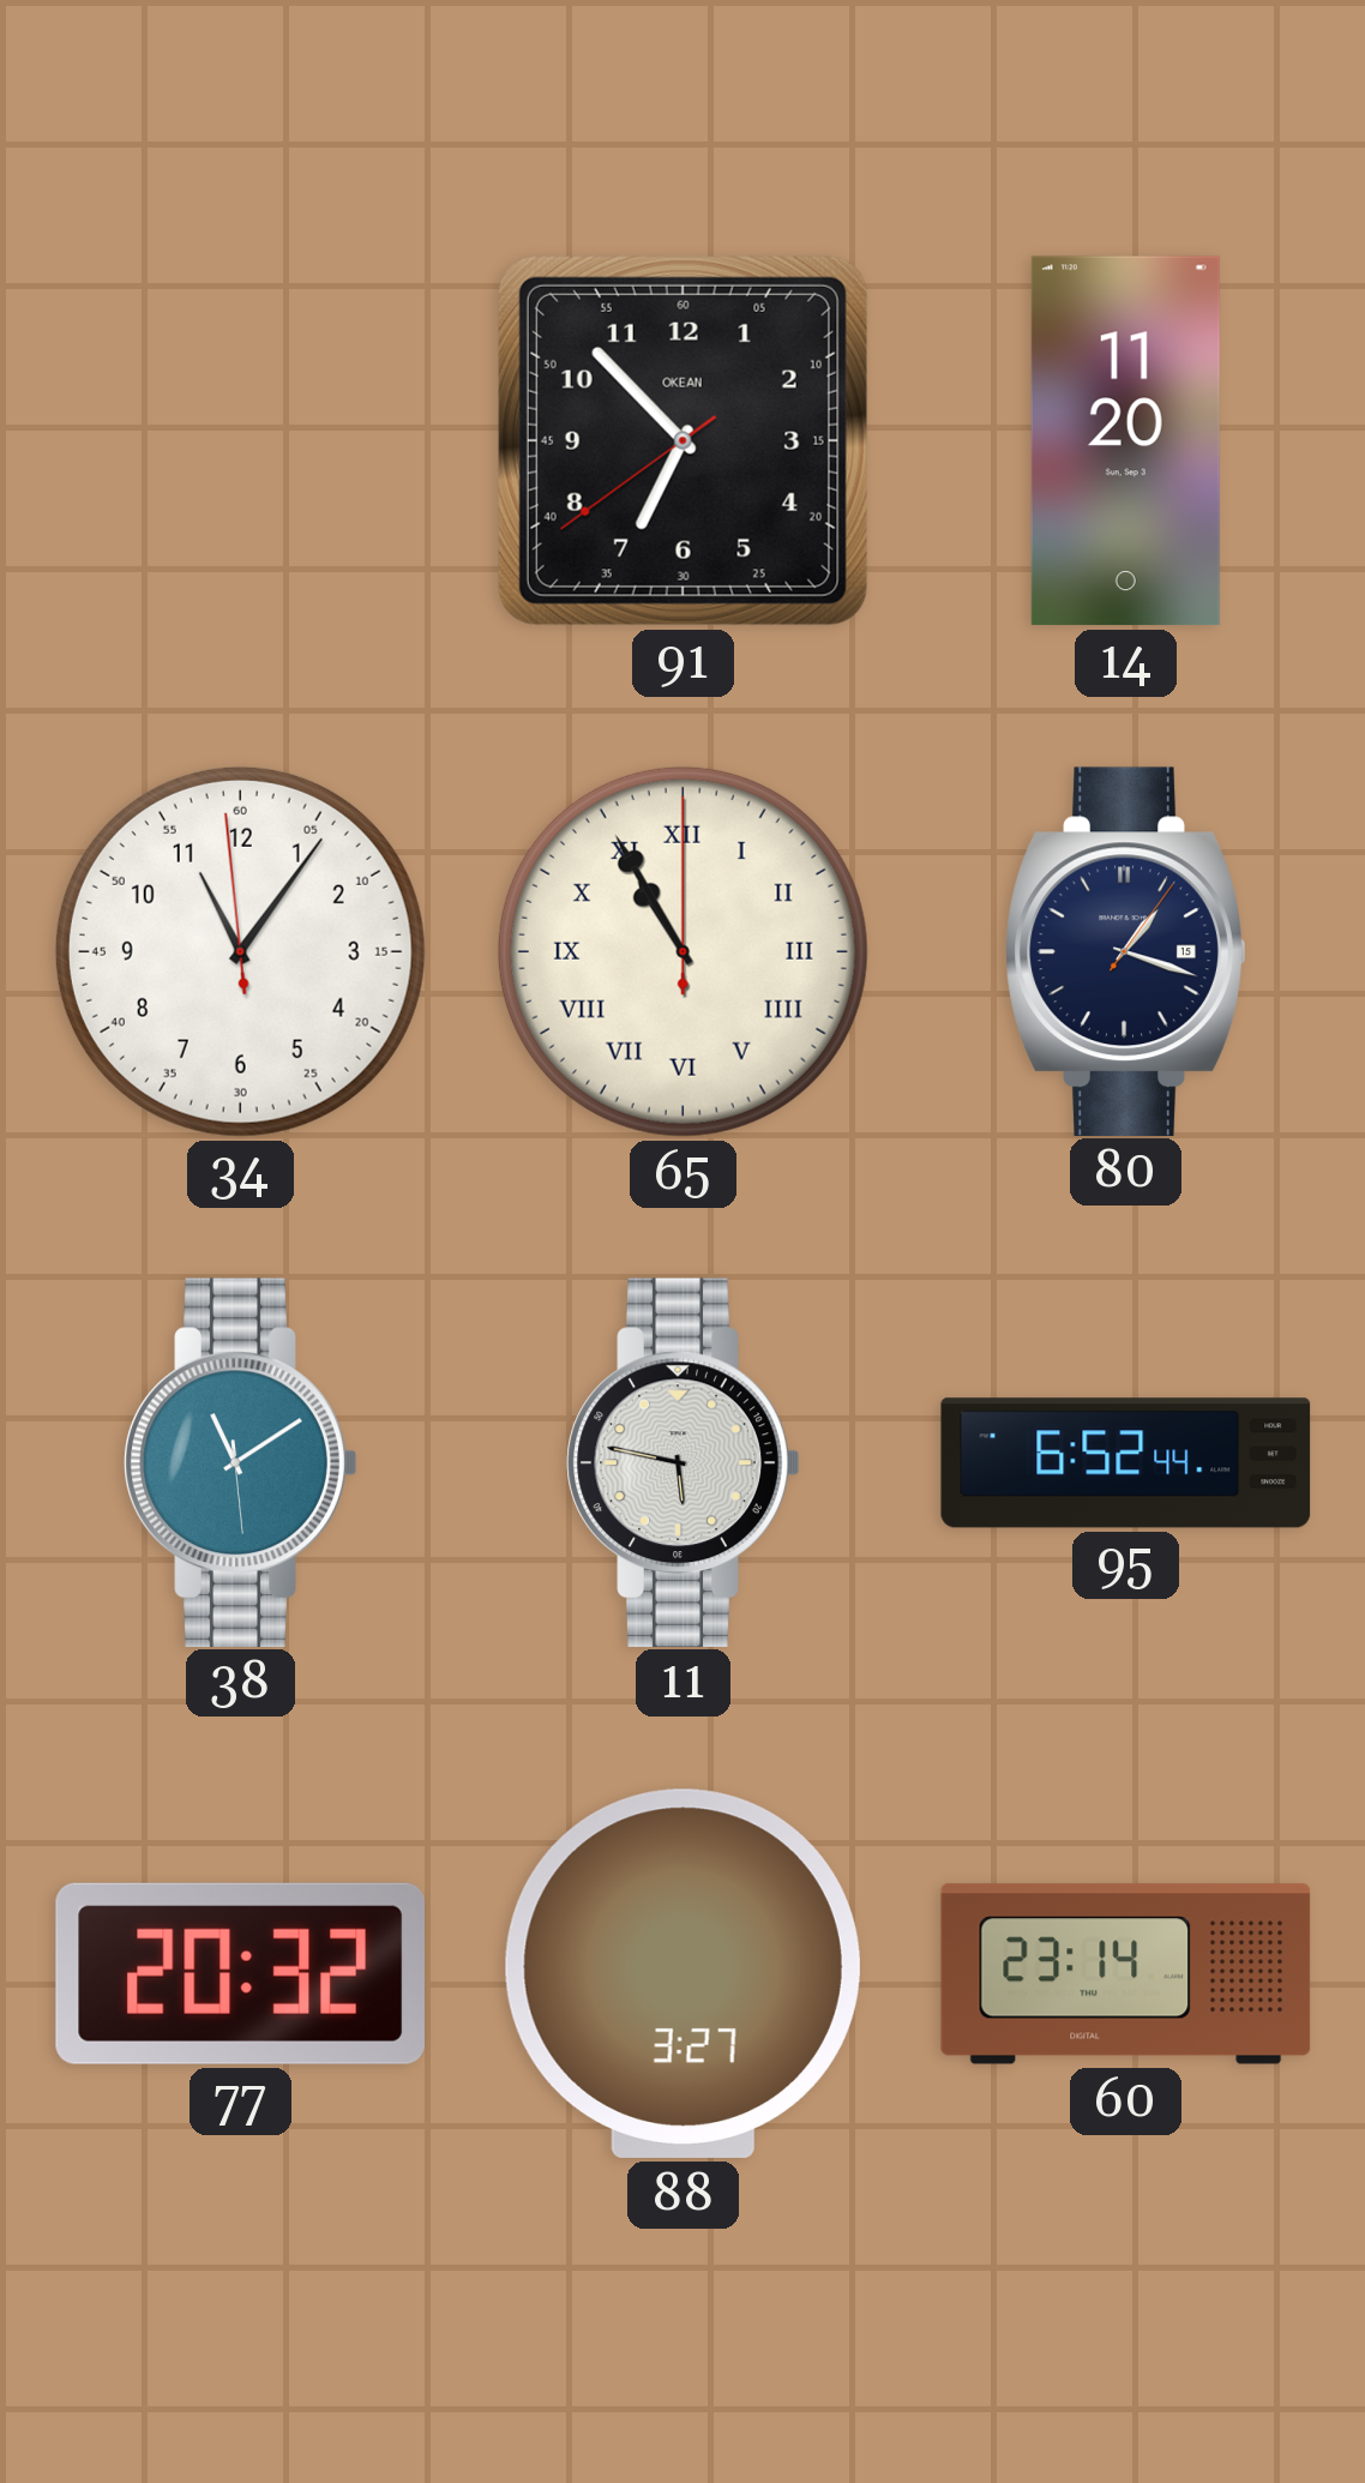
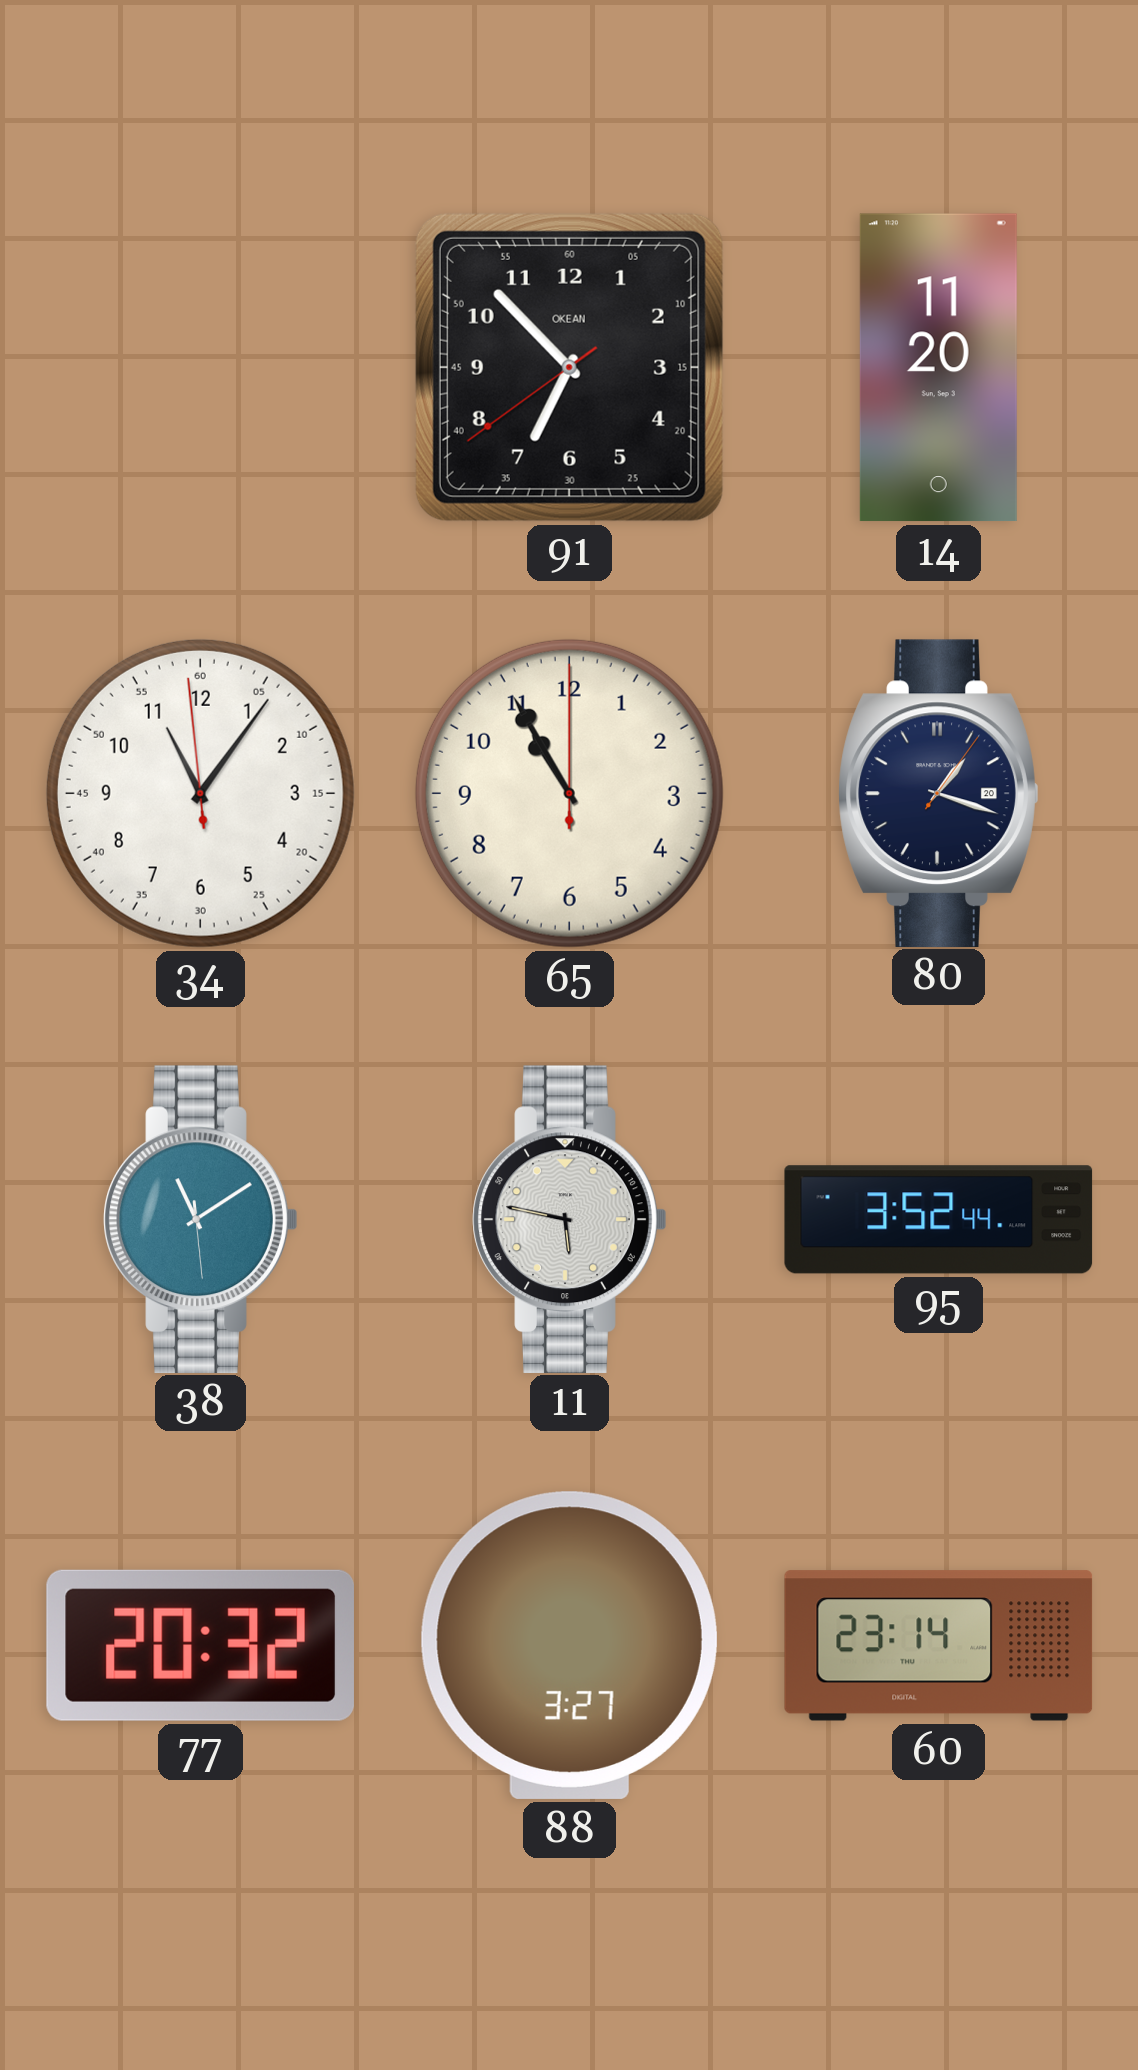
65 numerals: Roman -> Arabic
80 date: 15 -> 20
95: 6:52 -> 3:52
